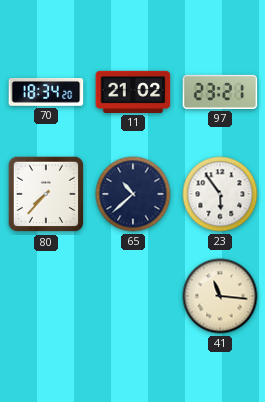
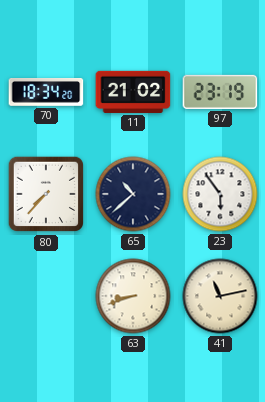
97: 23:21 -> 23:19
63: none -> 8:42
41: 11:16 -> 11:13
